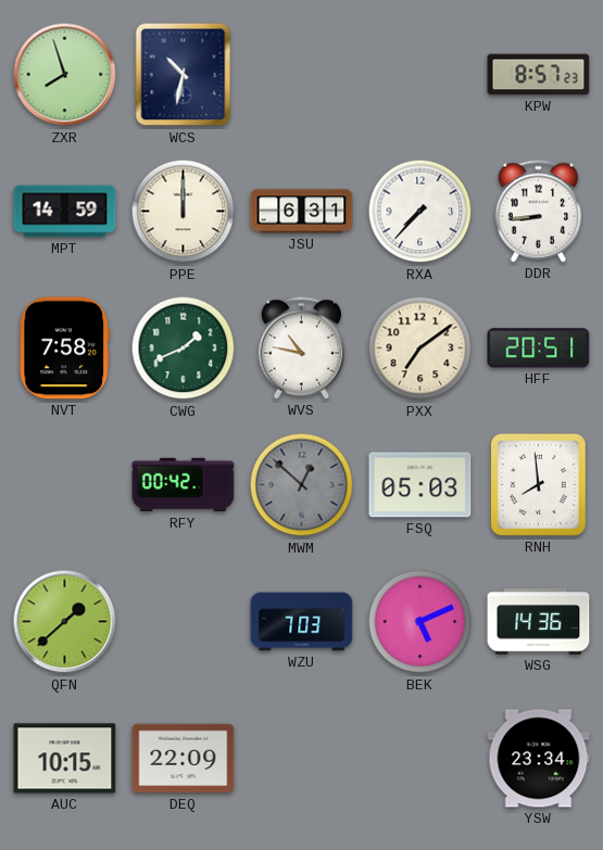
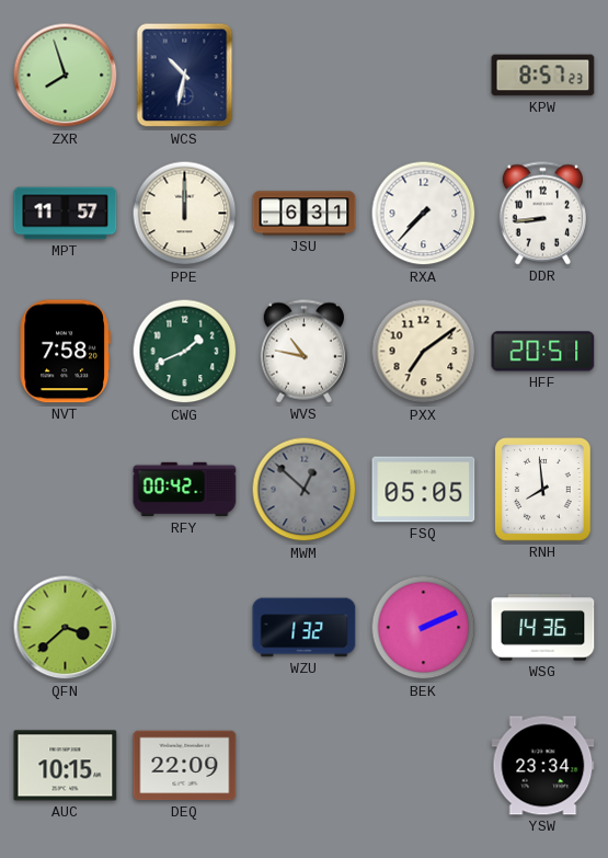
MPT: 14:59 -> 11:57
FSQ: 05:03 -> 05:05
QFN: 1:38 -> 3:38
WZU: 7:03 -> 1:32
BEK: 5:11 -> 2:11
